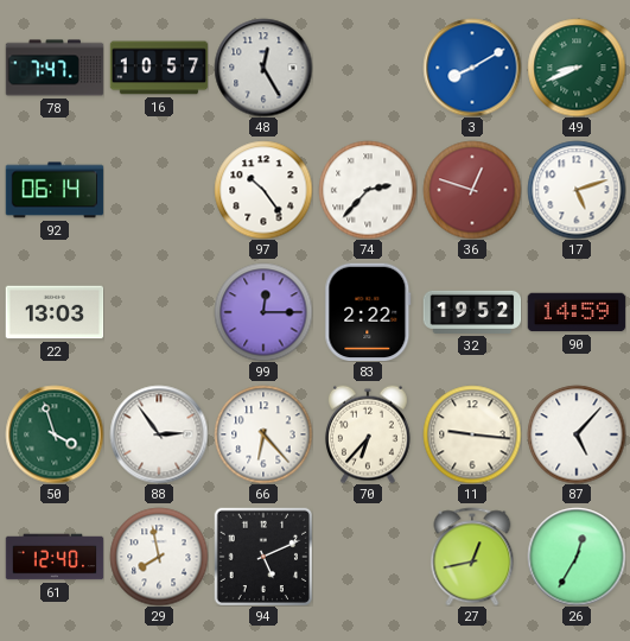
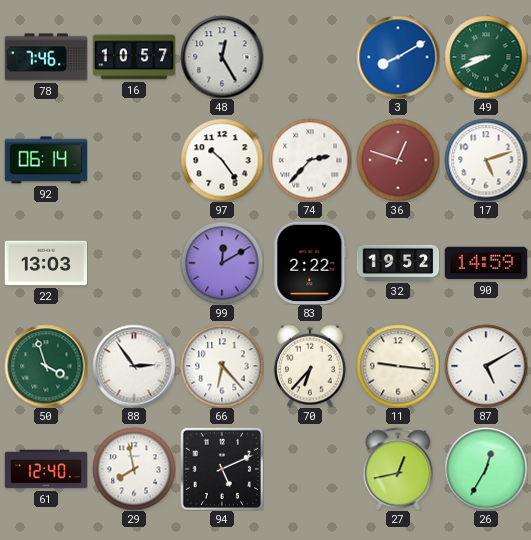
78: 7:47 -> 7:46
99: 12:15 -> 12:10
87: 5:07 -> 5:10
